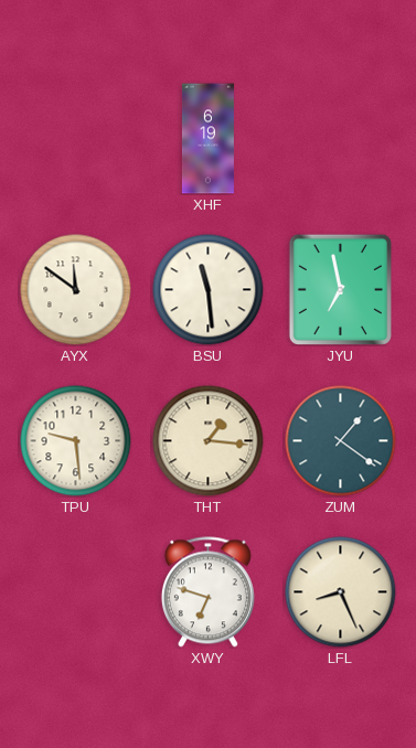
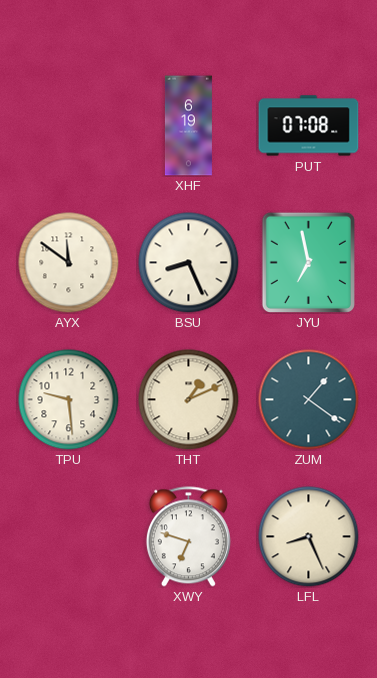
PUT: none -> 07:08
BSU: 11:29 -> 8:26
THT: 1:16 -> 1:11
